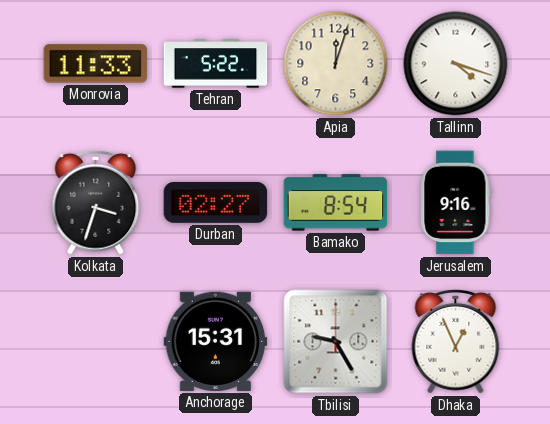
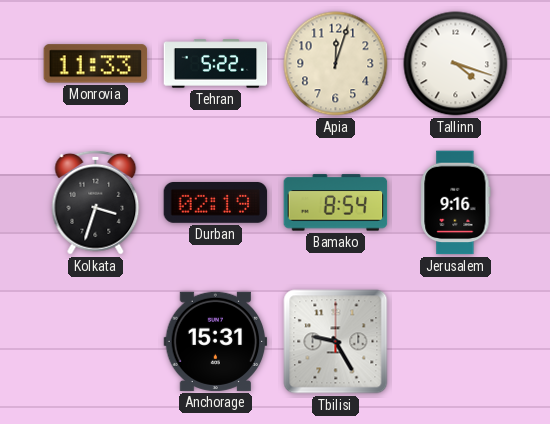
Durban: 02:27 -> 02:19
Dhaka: 12:56 -> none
